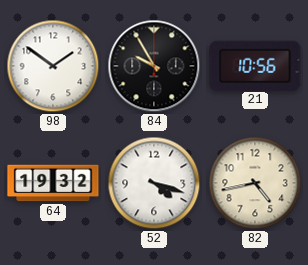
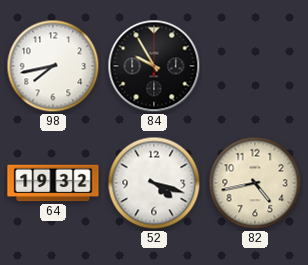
98: 1:51 -> 7:43
21: 10:56 -> none
